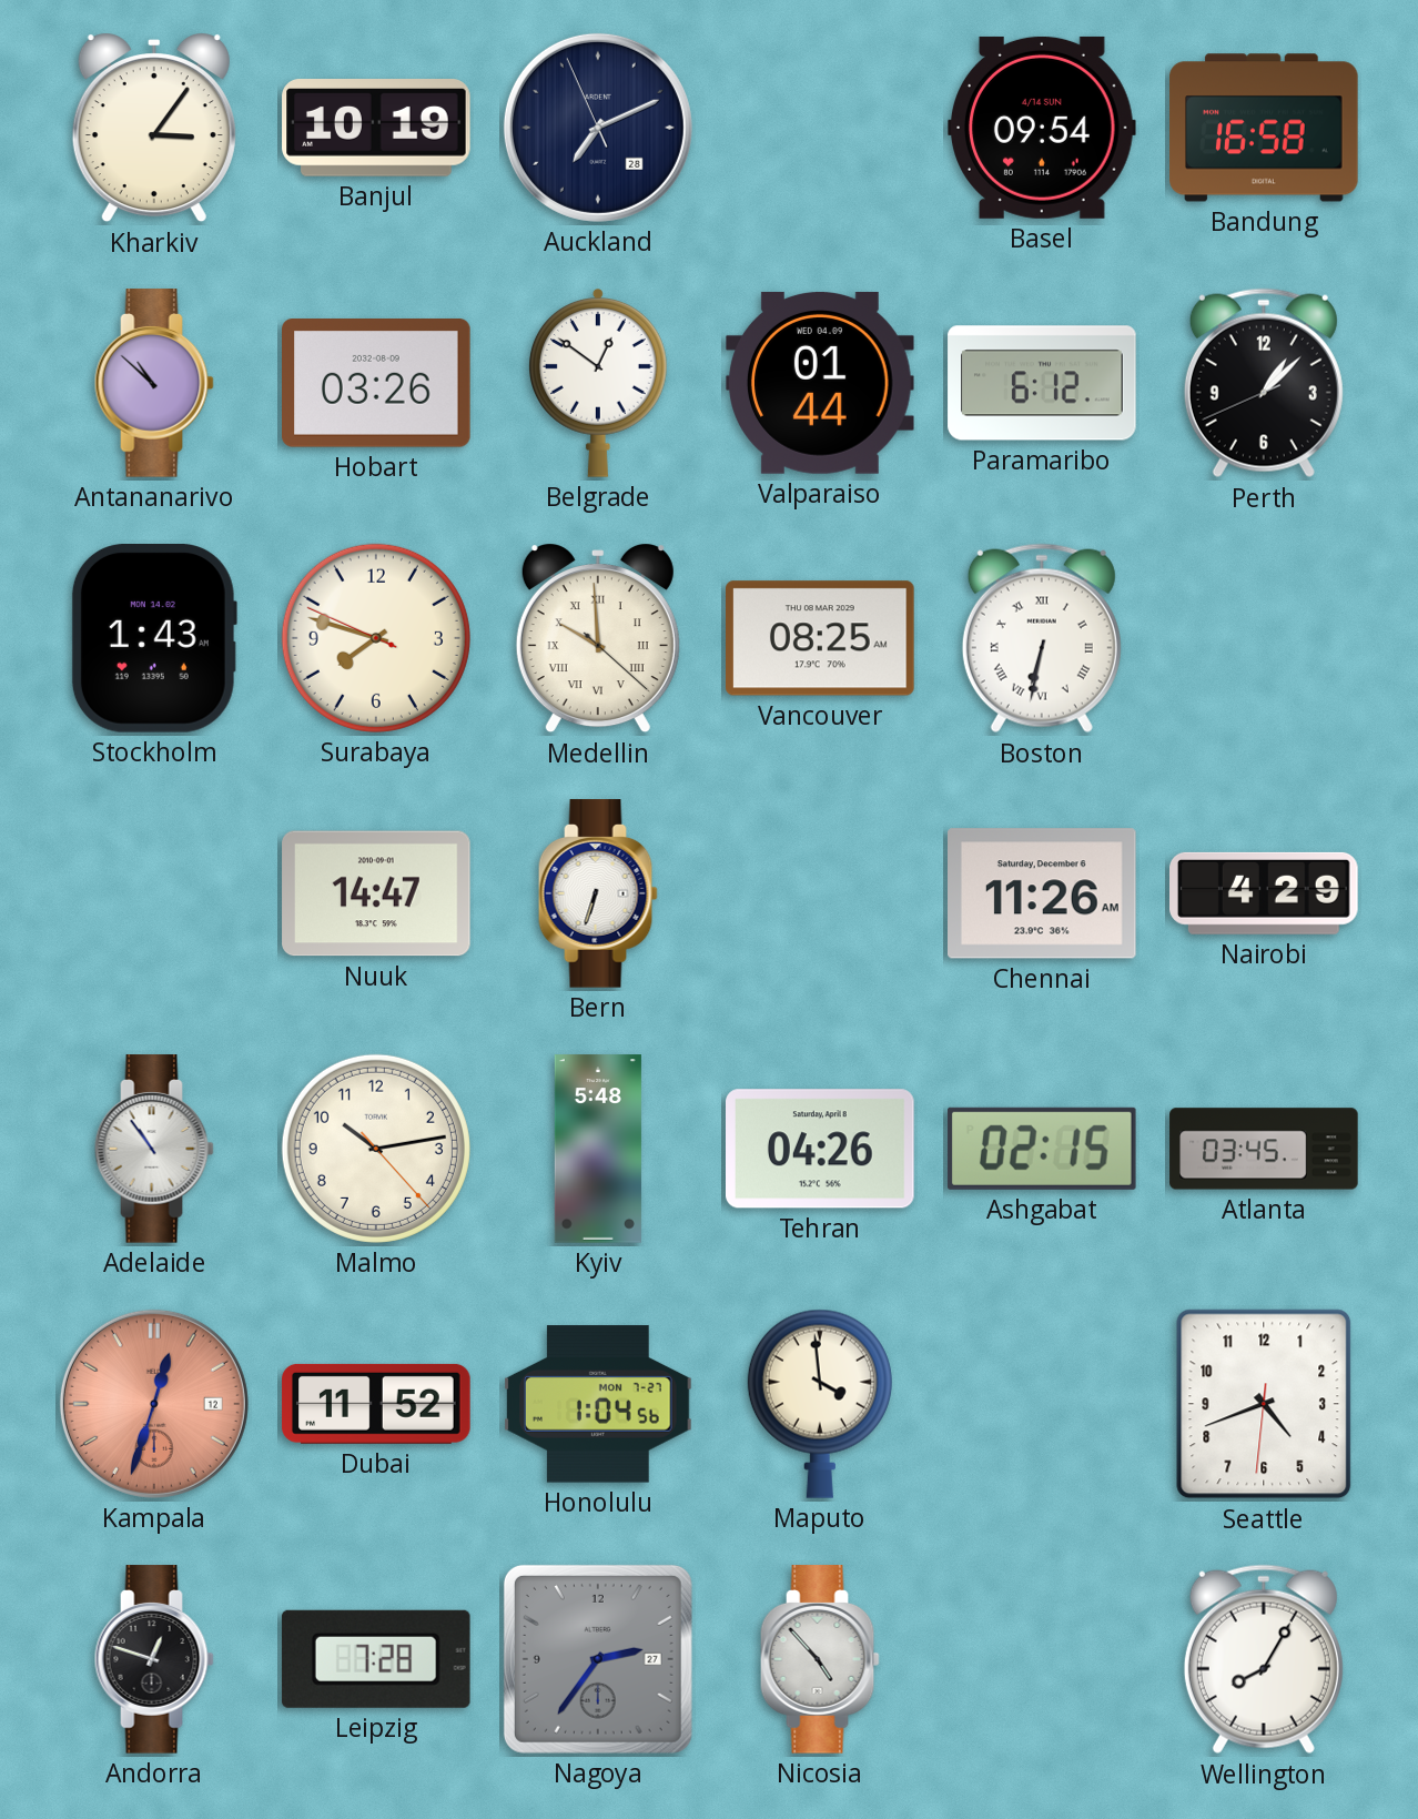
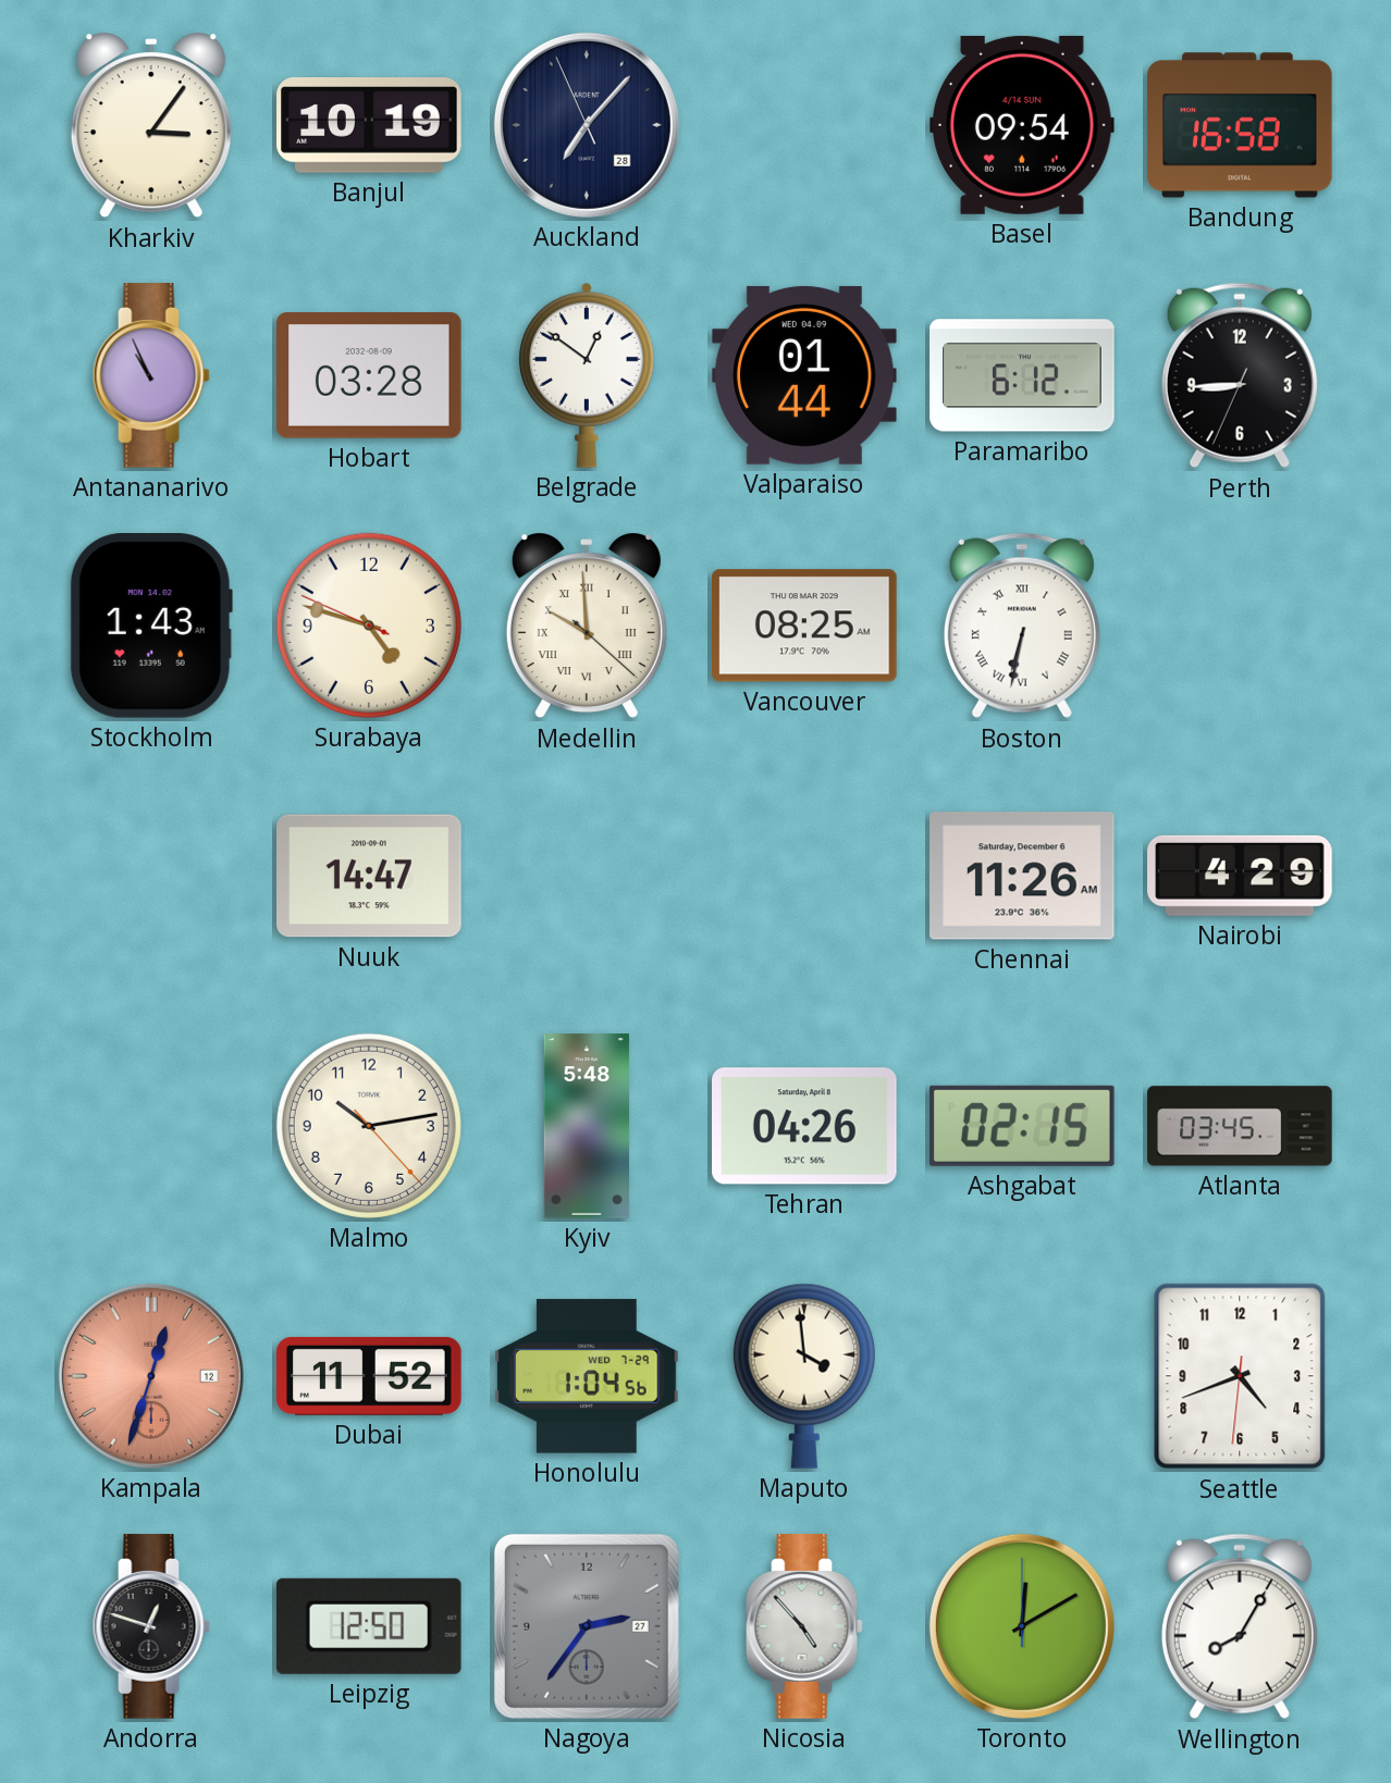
Auckland: 7:10 -> 7:06
Antananarivo: 10:52 -> 10:56
Hobart: 03:26 -> 03:28
Perth: 1:07 -> 8:44
Surabaya: 7:47 -> 4:47
Bern: 6:33 -> none
Adelaide: 10:54 -> none
Honolulu date: MON 7-27 -> WED 7-29
Leipzig: 7:28 -> 12:50
Toronto: none -> 12:10
